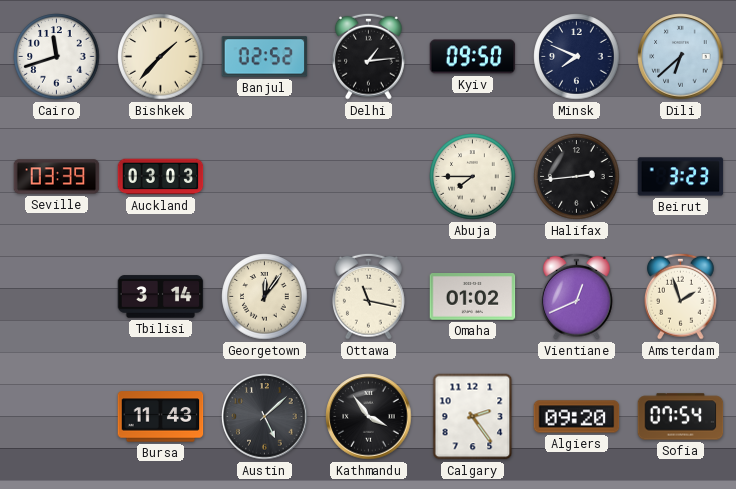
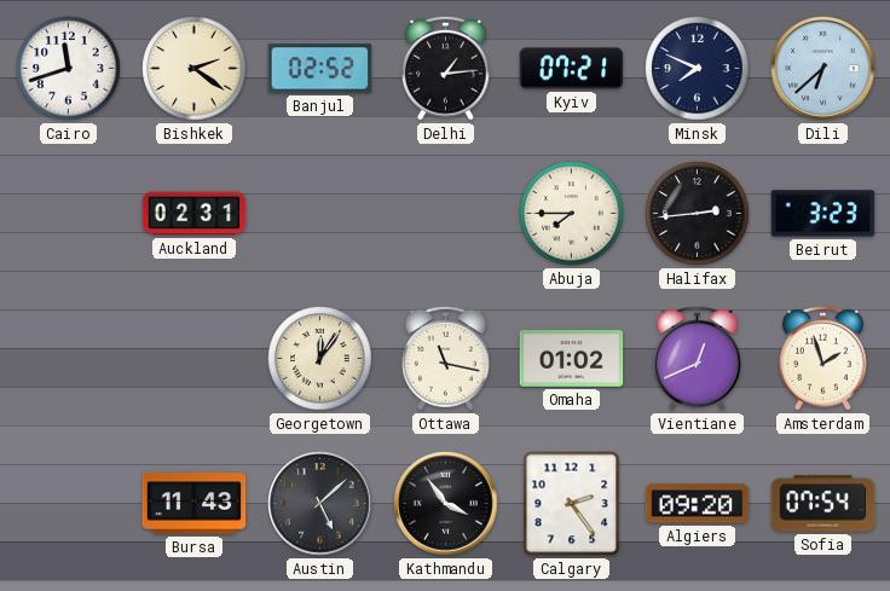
Bishkek: 1:37 -> 2:21
Kyiv: 09:50 -> 07:21
Seville: 03:39 -> none
Auckland: 03:03 -> 02:31
Tbilisi: 3:14 -> none
